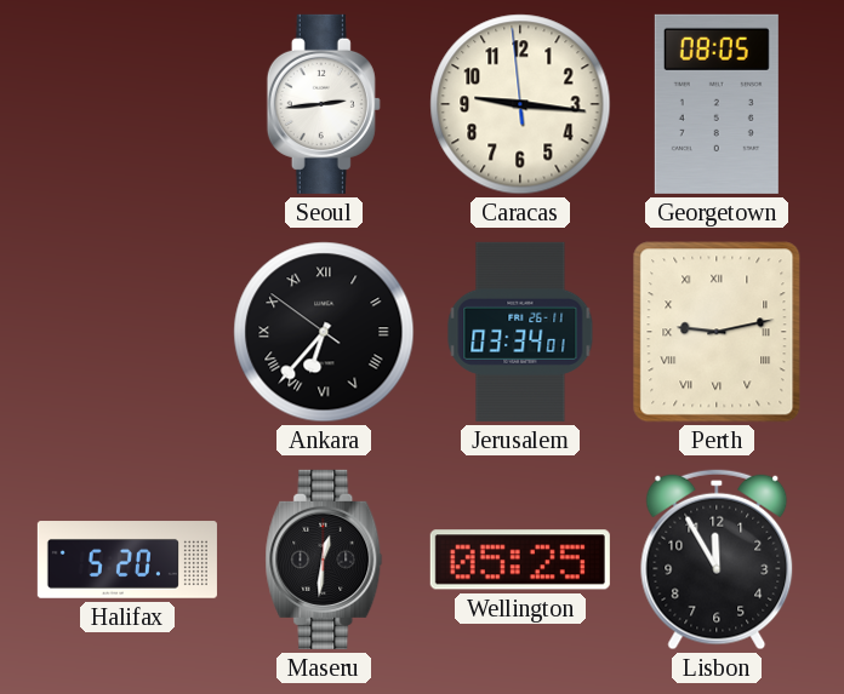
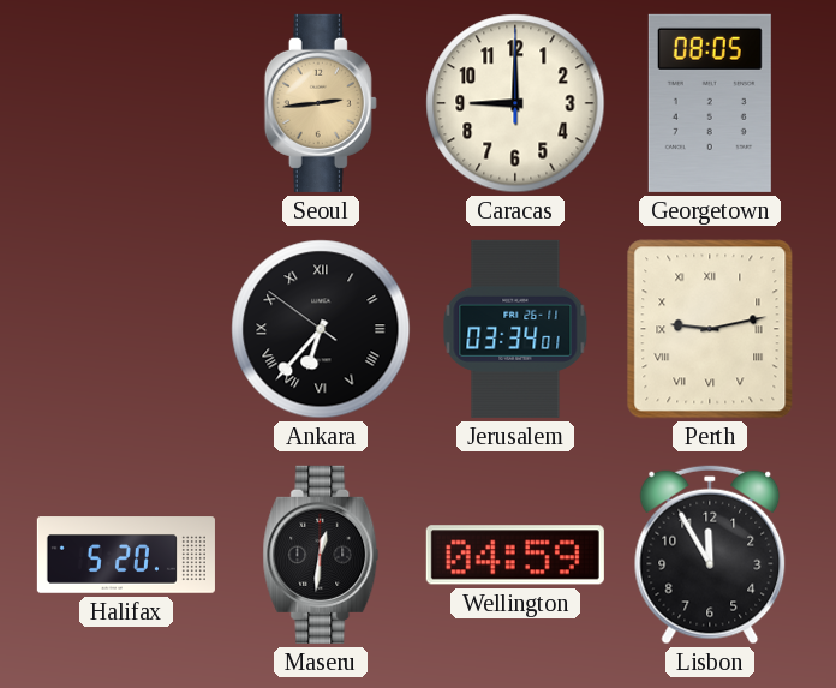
Seoul dial: white -> champagne
Caracas: 9:15 -> 9:00
Wellington: 05:25 -> 04:59
